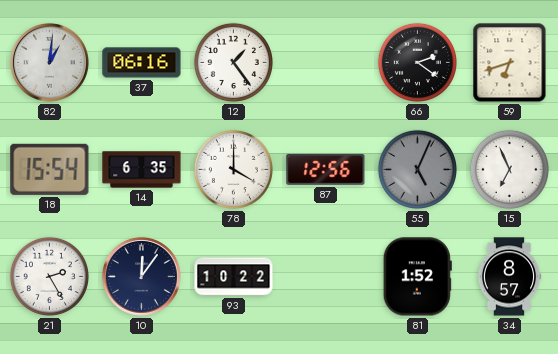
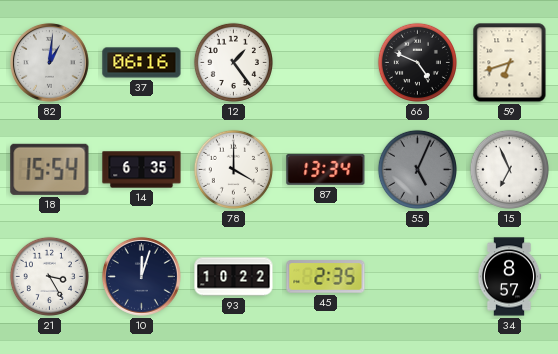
66: 2:21 -> 4:49
87: 12:56 -> 13:34
21: 2:25 -> 3:25
10: 12:06 -> 12:03
45: none -> 2:35
81: 1:52 -> none
